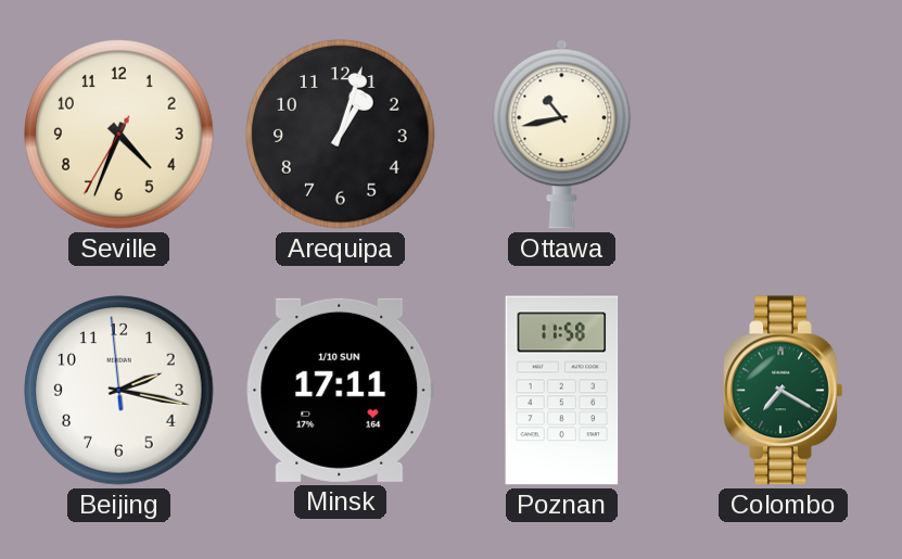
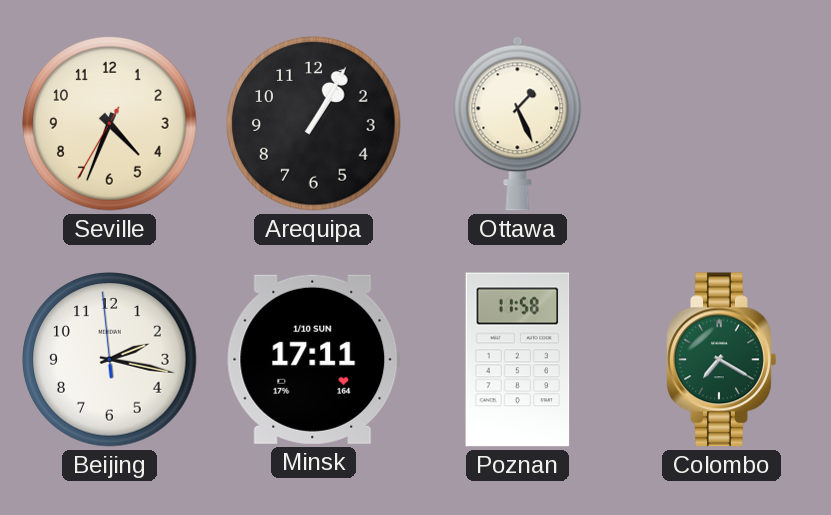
Arequipa: 1:03 -> 1:05
Ottawa: 10:43 -> 1:26
